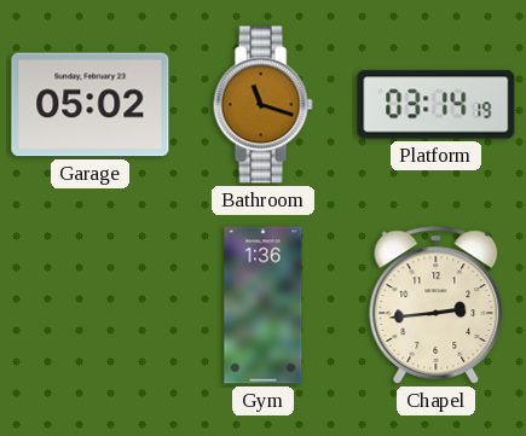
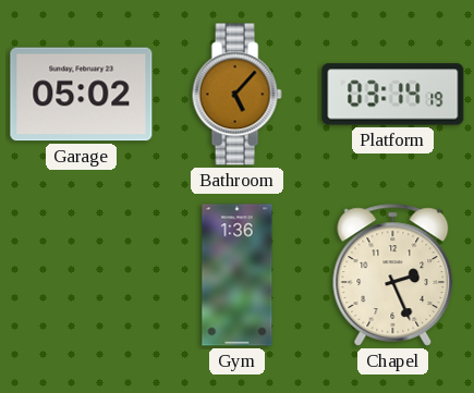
Bathroom: 11:18 -> 5:07
Chapel: 2:44 -> 2:26
